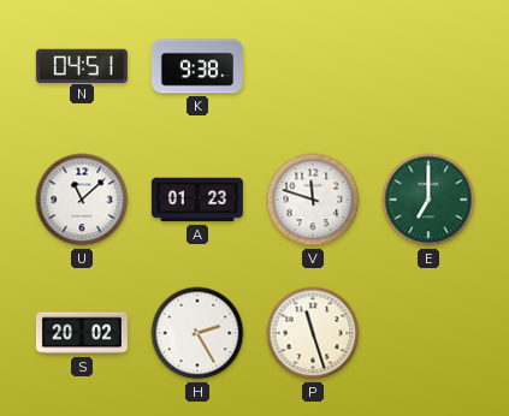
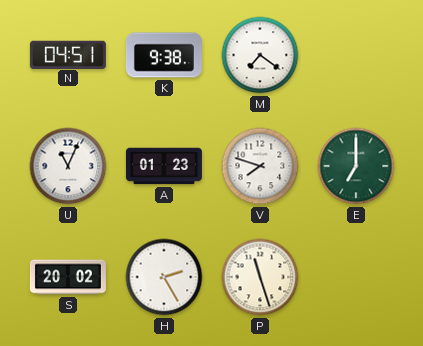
M: none -> 7:21
U: 11:08 -> 11:04
V: 11:48 -> 7:48
